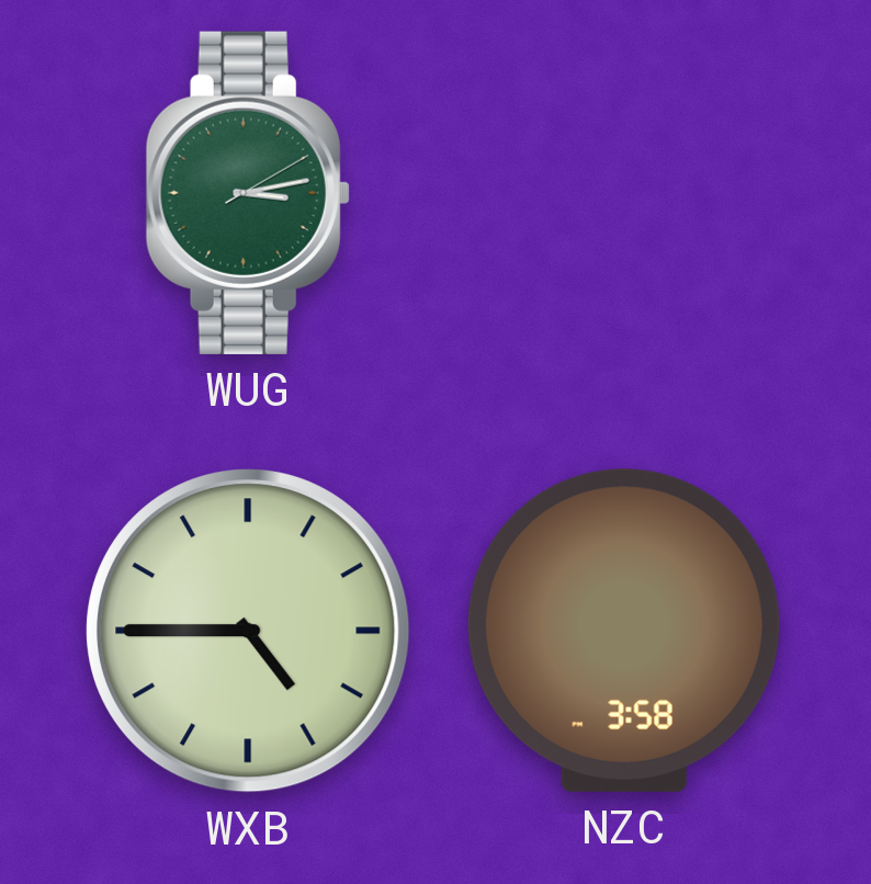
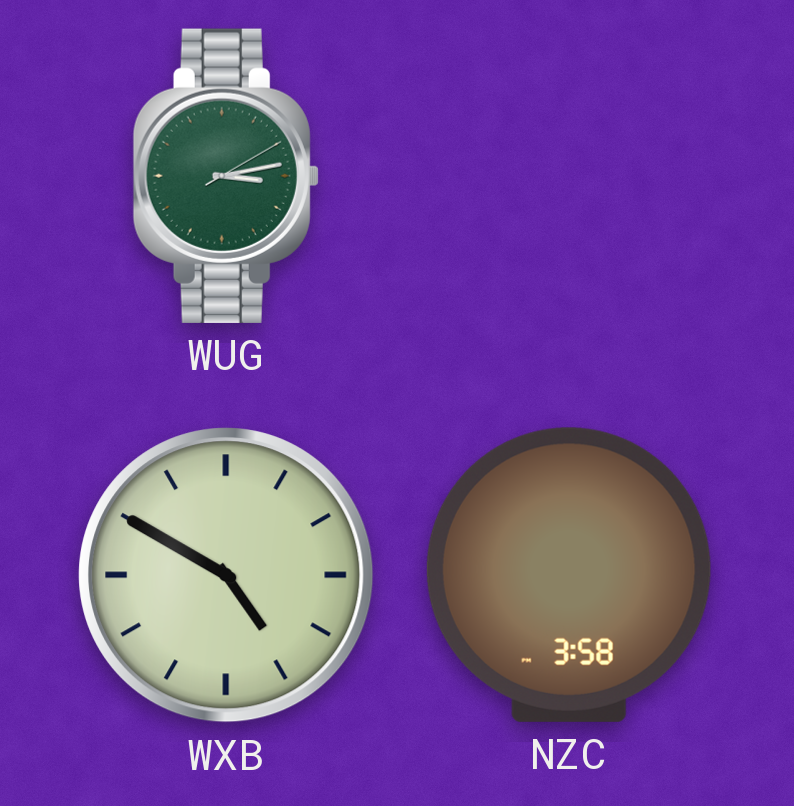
WXB: 4:45 -> 4:50
